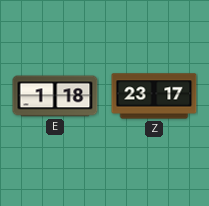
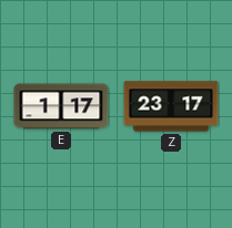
E: 1:18 -> 1:17
